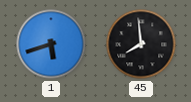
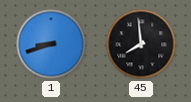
1: 5:42 -> 8:42
